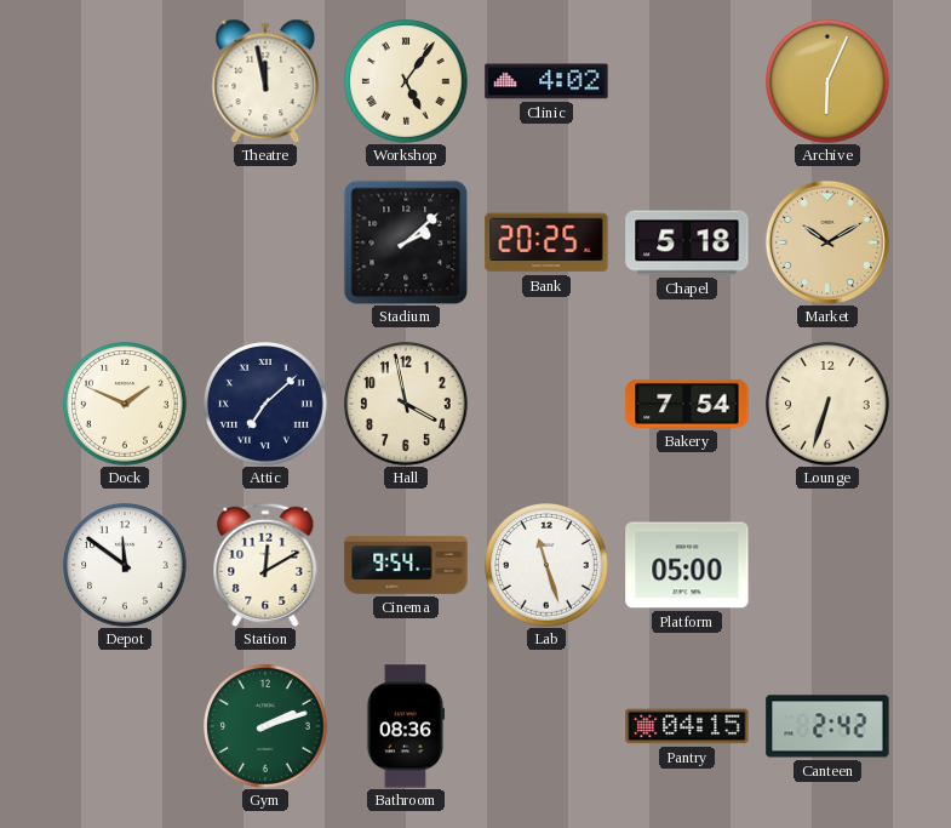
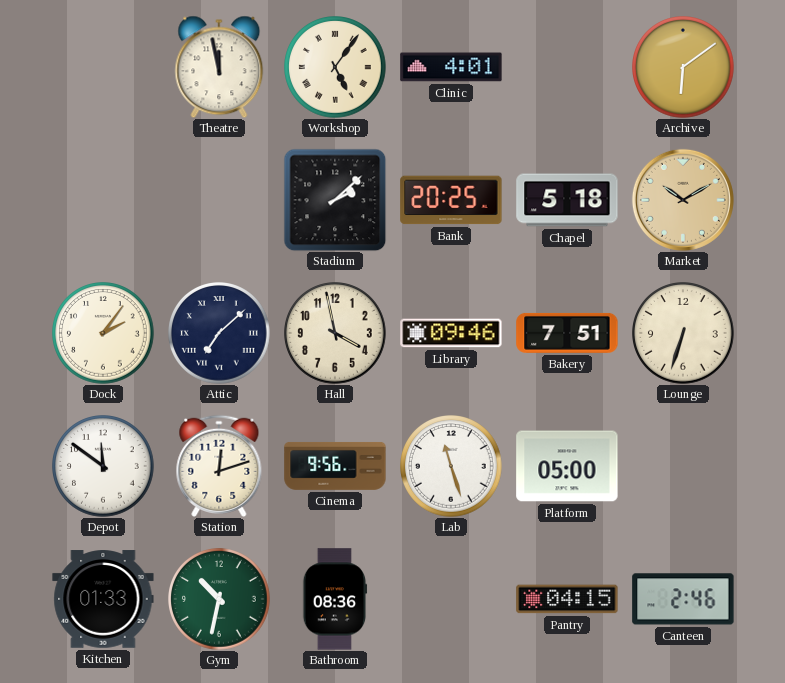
Clinic: 4:02 -> 4:01
Archive: 6:04 -> 6:09
Dock: 1:49 -> 2:06
Library: none -> 09:46
Bakery: 7:54 -> 7:51
Station: 12:10 -> 12:12
Cinema: 9:54 -> 9:56
Kitchen: none -> 01:33
Gym: 2:12 -> 10:32
Canteen: 2:42 -> 2:46
